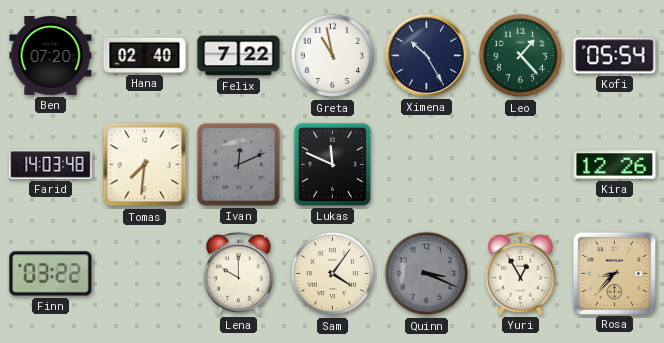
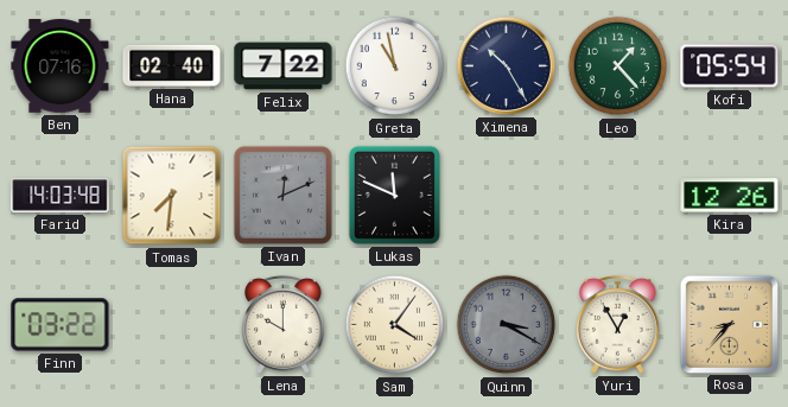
Ben: 07:20 -> 07:16
Quinn: 3:19 -> 3:20
